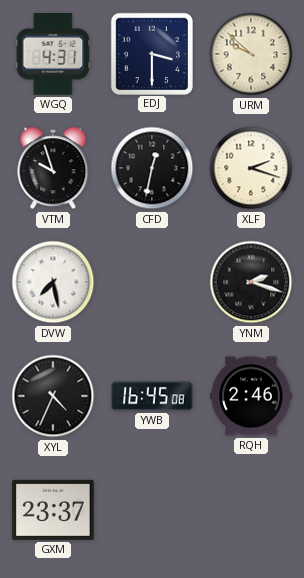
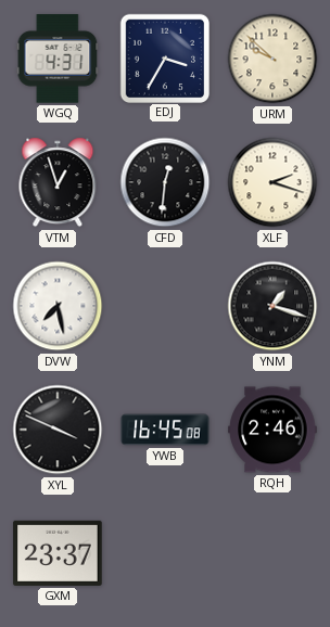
EDJ: 3:30 -> 3:35
VTM: 9:57 -> 12:57
CFD: 12:32 -> 12:31
YNM: 2:18 -> 1:18
XYL: 4:34 -> 3:49
